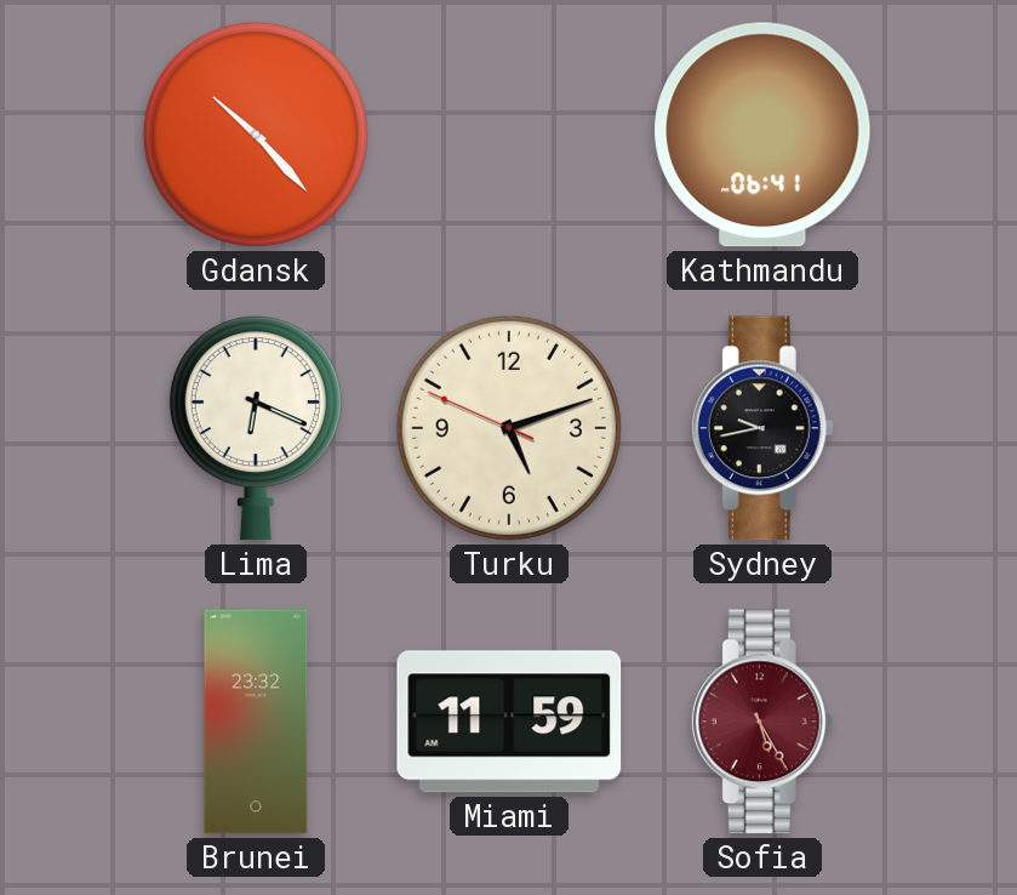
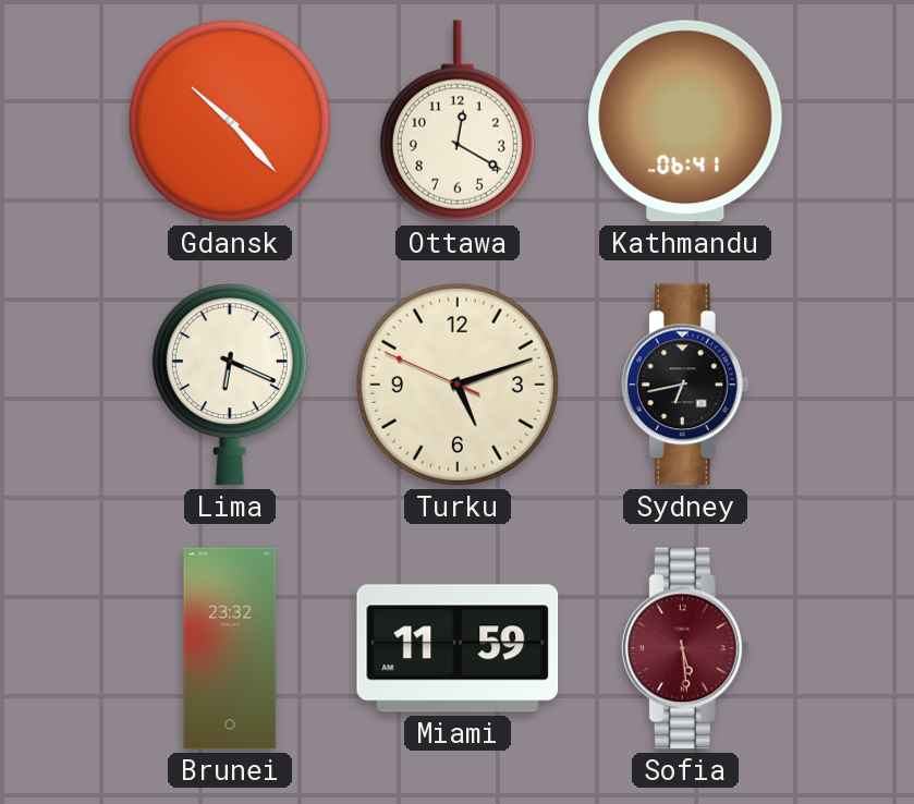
Ottawa: none -> 12:20
Sydney: 9:43 -> 6:43
Sofia: 5:25 -> 5:29
